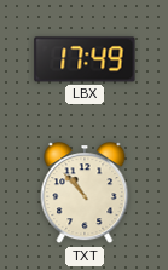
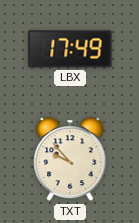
TXT: 10:53 -> 9:53
